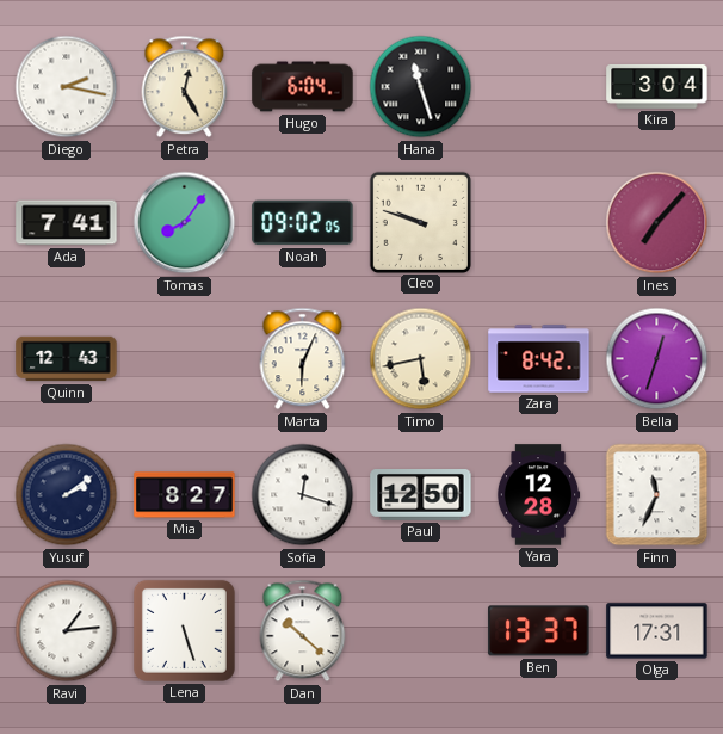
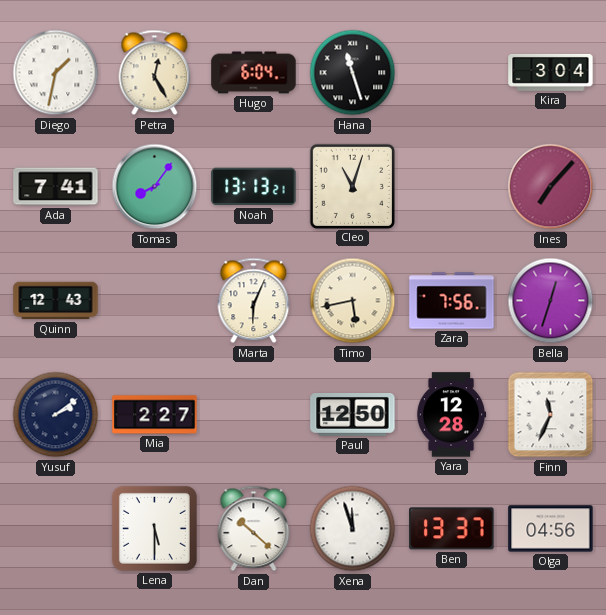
Diego: 2:17 -> 1:32
Noah: 09:02 -> 13:13
Cleo: 9:48 -> 11:03
Zara: 8:42 -> 7:56
Mia: 8:27 -> 2:27
Sofia: 12:18 -> none
Ravi: 1:14 -> none
Lena: 5:27 -> 5:30
Xena: none -> 11:57
Olga: 17:31 -> 04:56
